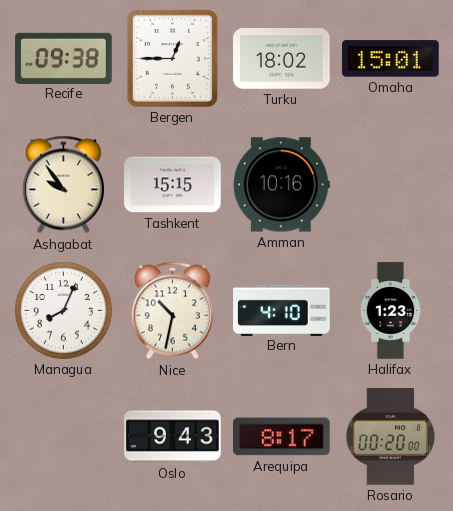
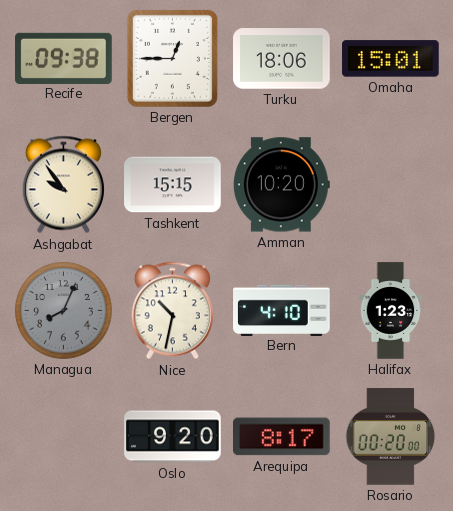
Turku: 18:02 -> 18:06
Amman: 10:16 -> 10:20
Managua dial: white -> grey
Oslo: 9:43 -> 9:20
